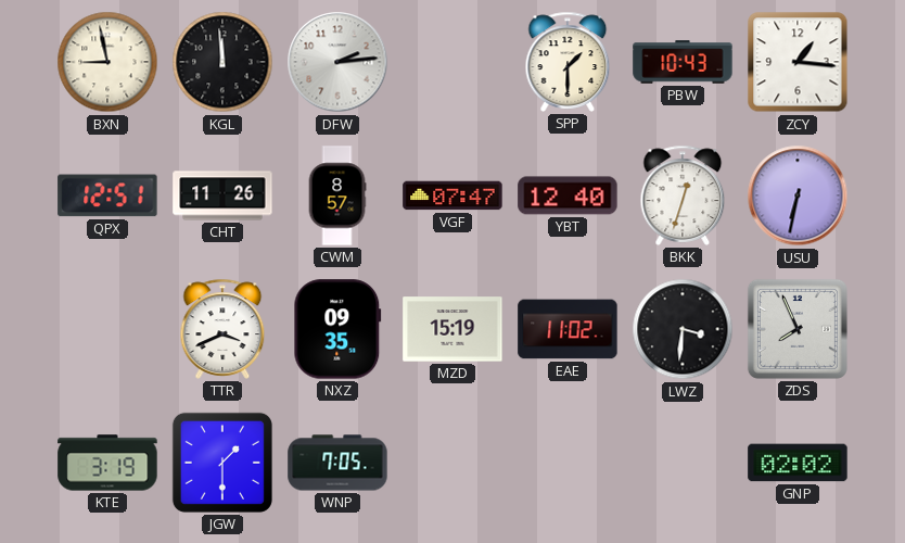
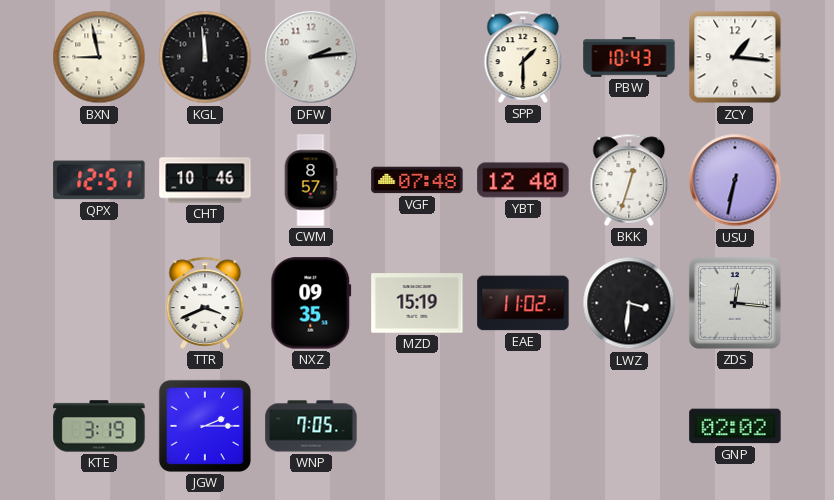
CHT: 11:26 -> 10:46
VGF: 07:47 -> 07:48
ZDS: 7:56 -> 12:16
JGW: 1:30 -> 2:15
